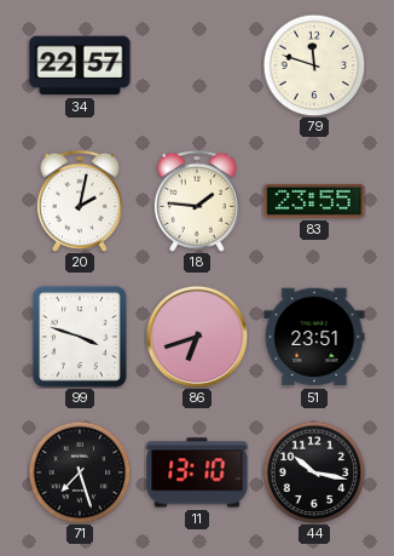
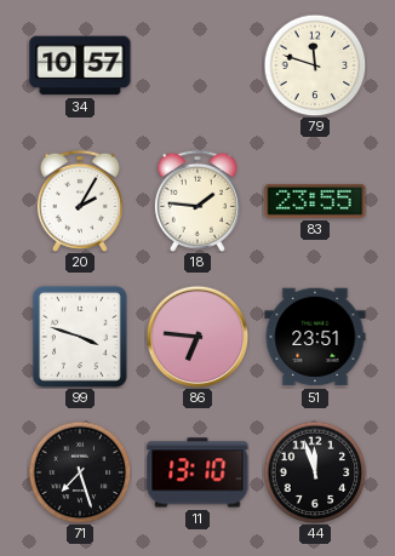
34: 22:57 -> 10:57
20: 2:02 -> 2:05
86: 6:42 -> 6:46
44: 10:17 -> 11:57
